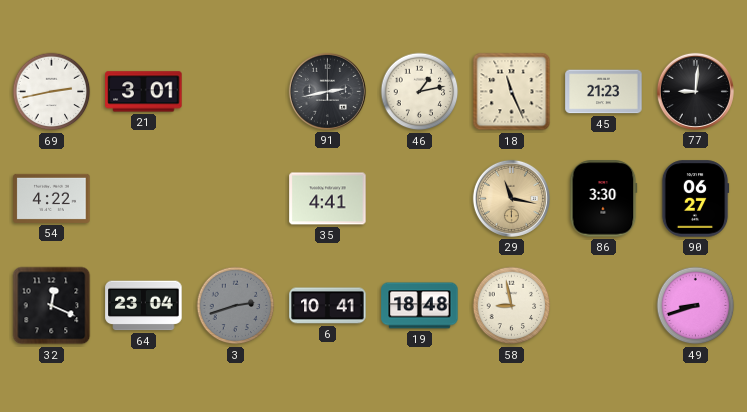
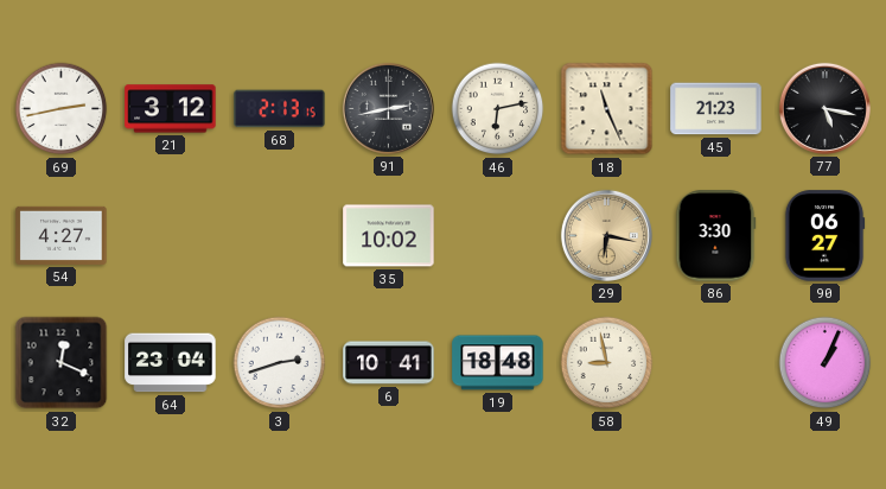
21: 3:01 -> 3:12
68: none -> 2:13
46: 1:13 -> 6:13
77: 9:01 -> 5:17
54: 4:22 -> 4:27
35: 4:41 -> 10:02
29: 11:17 -> 6:17
3 dial: grey -> white
49: 8:42 -> 1:04
